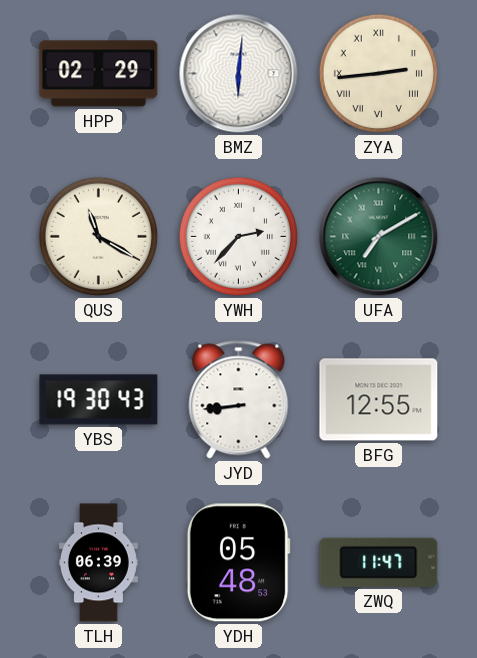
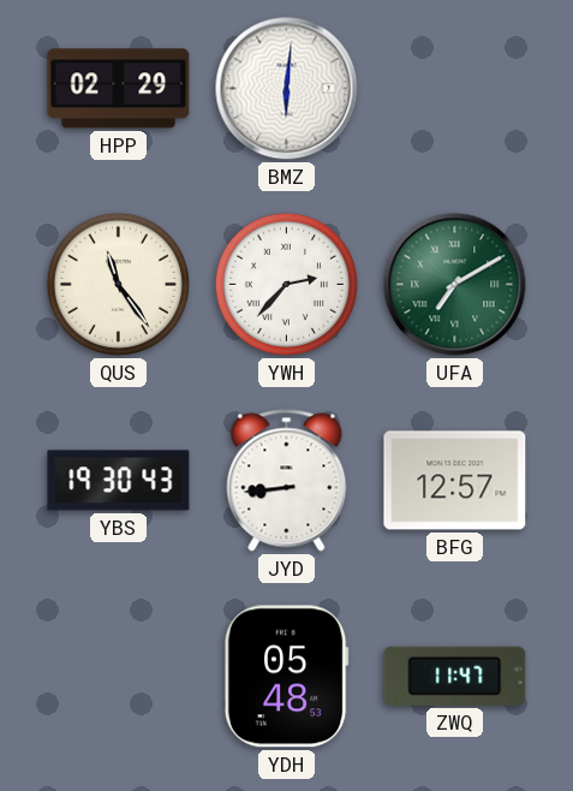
ZYA: 2:44 -> none
QUS: 11:20 -> 11:24
BFG: 12:55 -> 12:57
TLH: 06:39 -> none
